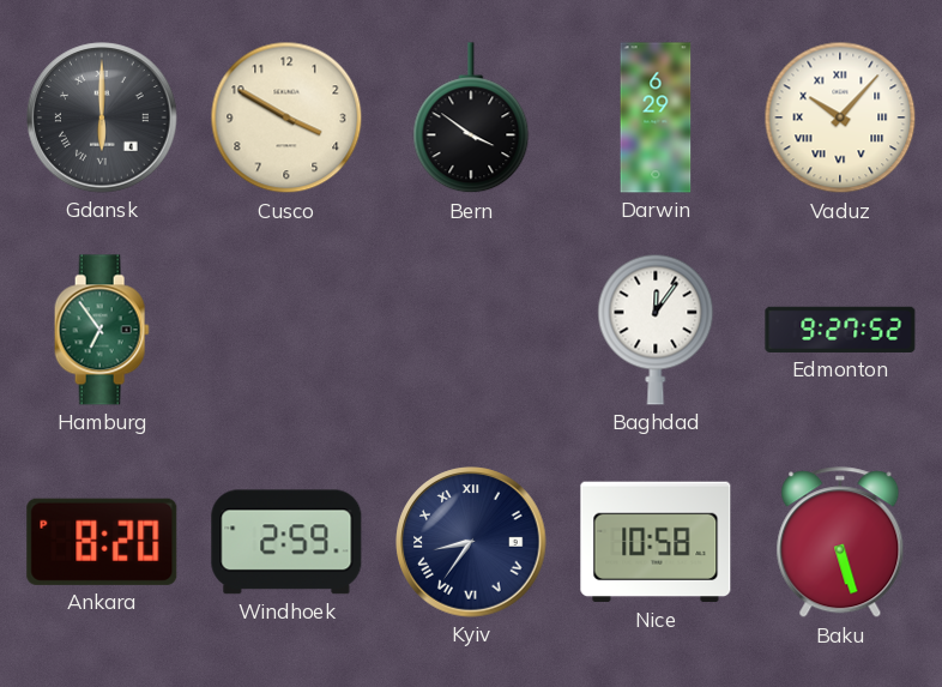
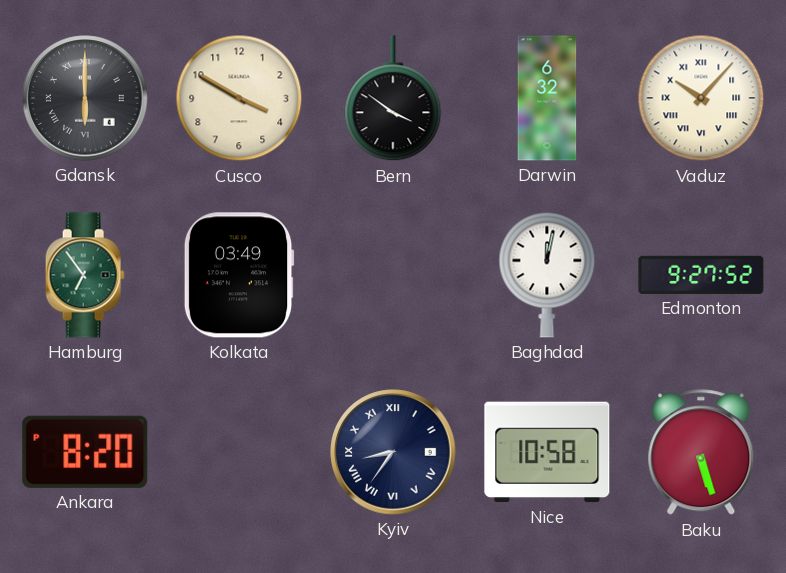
Darwin: 6:29 -> 6:32
Kolkata: none -> 03:49
Baghdad: 12:06 -> 12:02
Windhoek: 2:59 -> none
